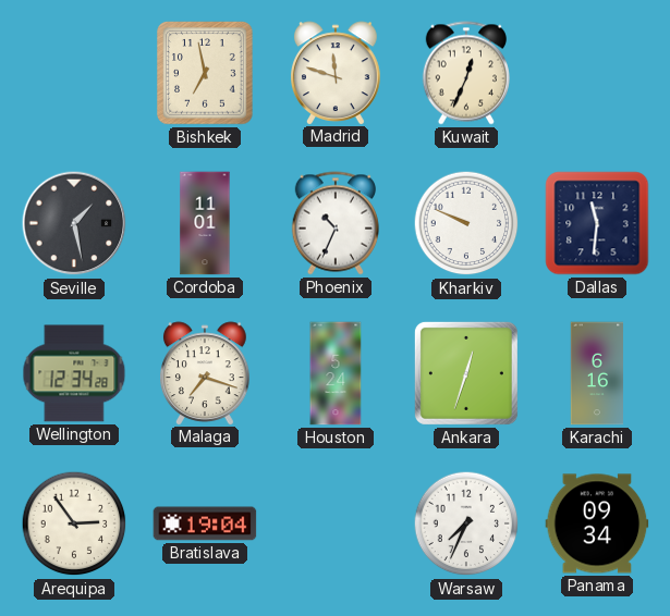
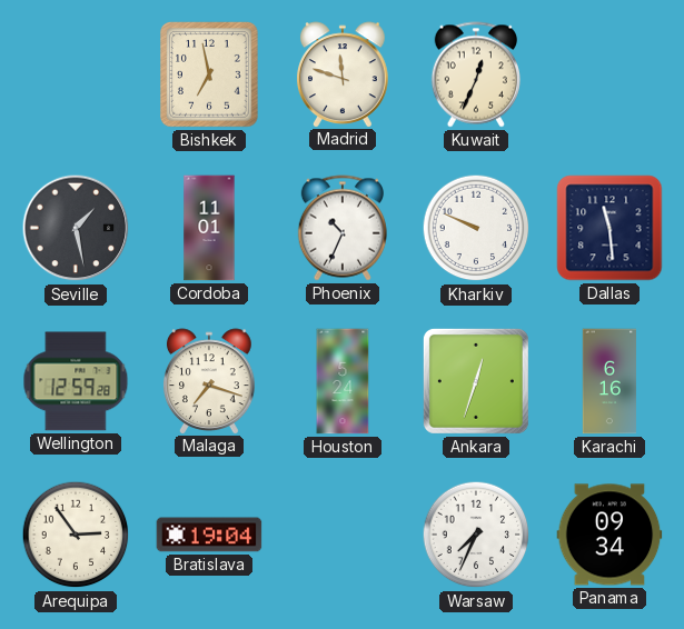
Dallas: 11:31 -> 11:29
Wellington: 12:34 -> 12:59
